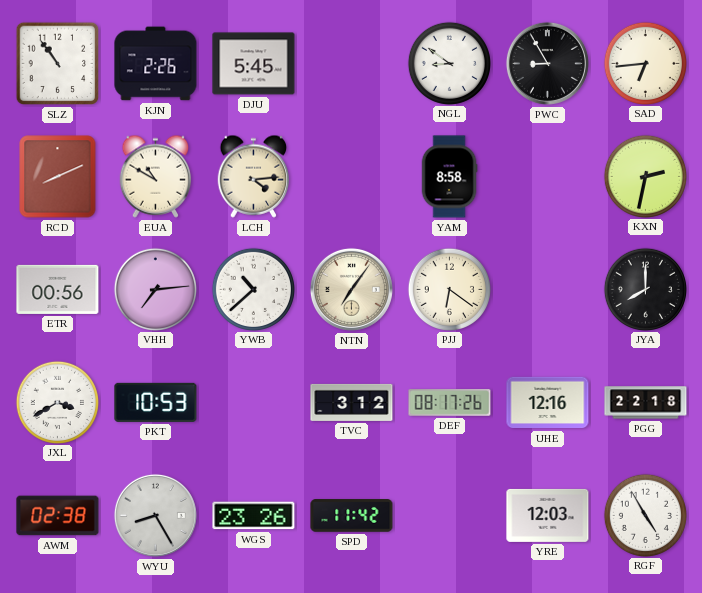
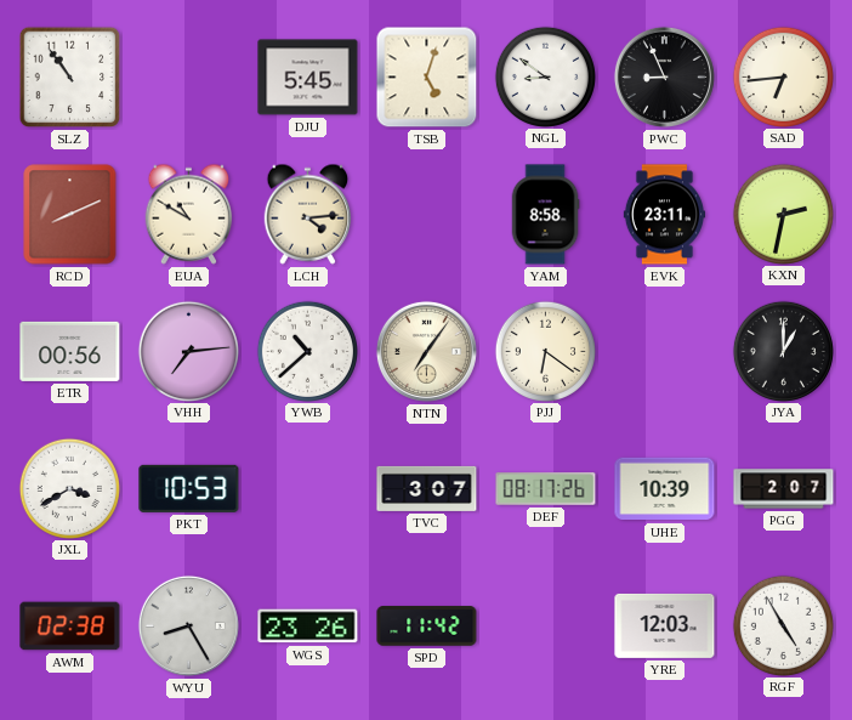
KJN: 2:26 -> none
TSB: none -> 5:03
PWC: 8:55 -> 8:56
EVK: none -> 23:11
JYA: 8:00 -> 1:00
TVC: 3:12 -> 3:07
UHE: 12:16 -> 10:39
PGG: 22:18 -> 2:07
